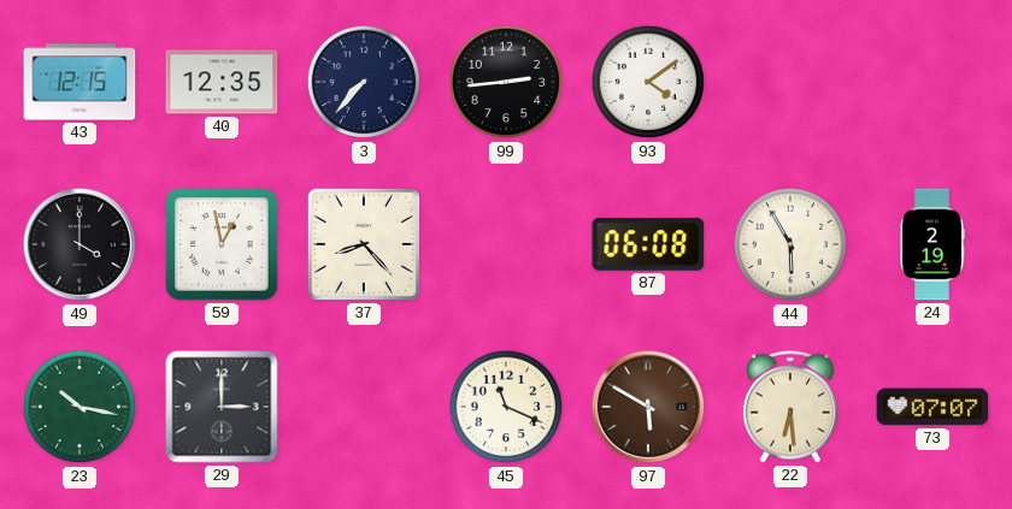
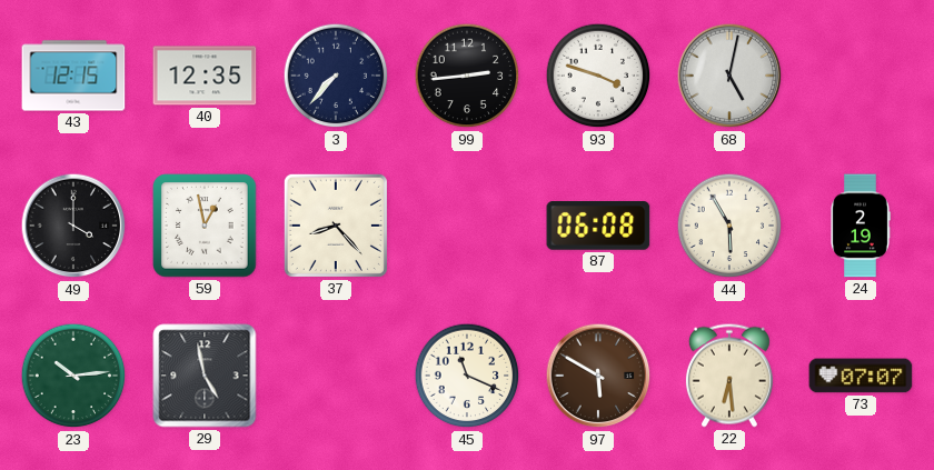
93: 4:09 -> 3:48
68: none -> 5:02
23: 10:17 -> 10:14
29: 3:00 -> 4:58
